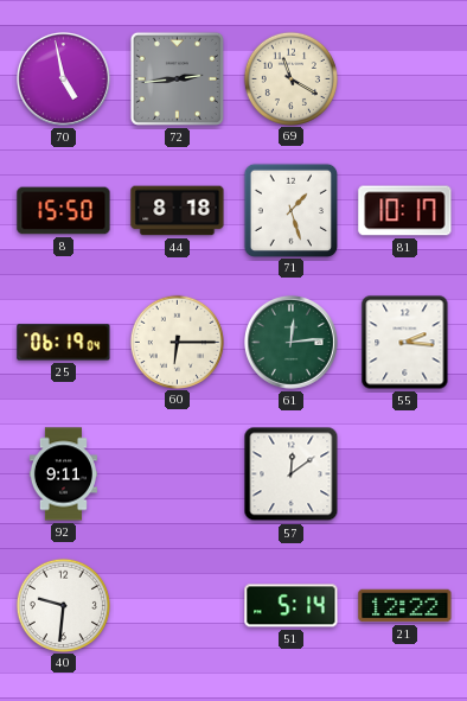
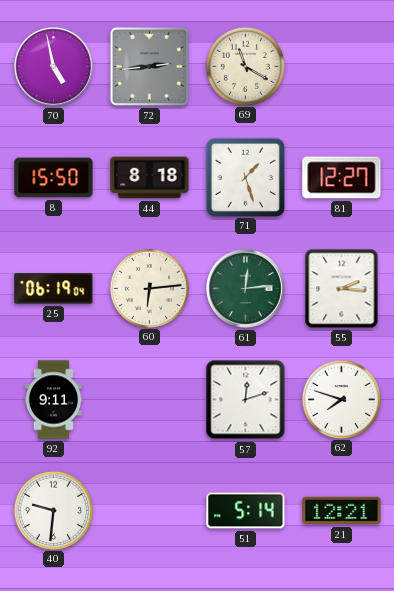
81: 10:17 -> 12:27
60: 6:15 -> 6:14
57: 12:09 -> 12:12
62: none -> 7:48
21: 12:22 -> 12:21
